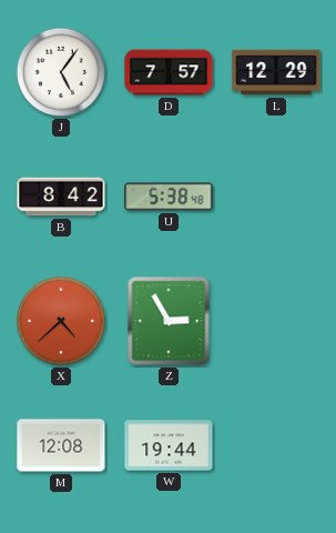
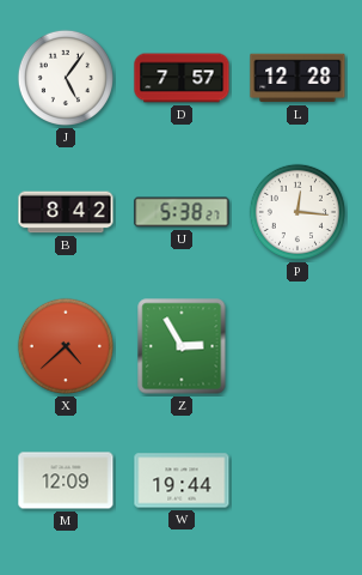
L: 12:29 -> 12:28
U: 5:38:48 -> 5:38:27
P: none -> 12:16
M: 12:08 -> 12:09
